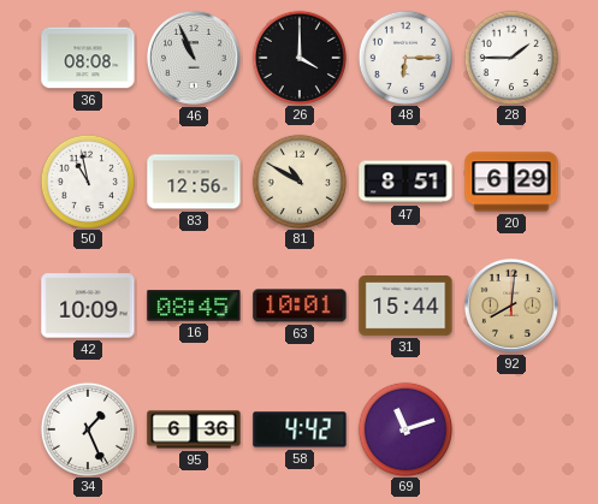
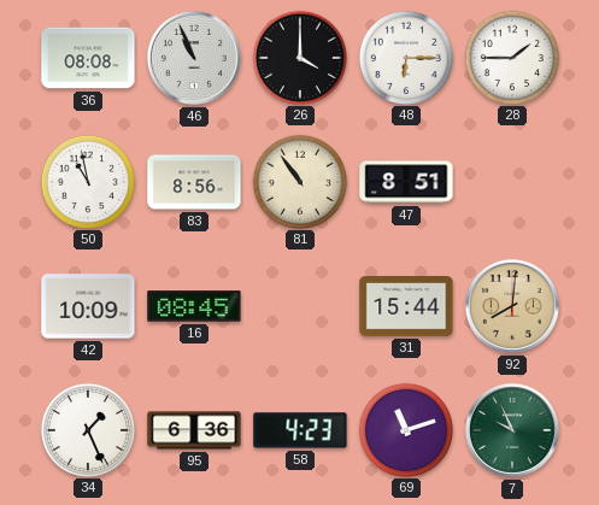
83: 12:56 -> 8:56
81: 10:50 -> 10:54
20: 6:29 -> none
63: 10:01 -> none
58: 4:42 -> 4:23
7: none -> 9:56
